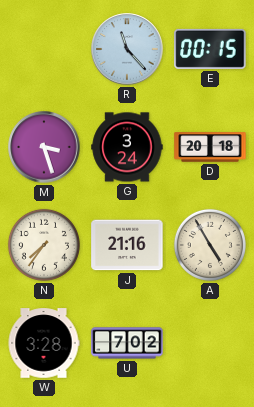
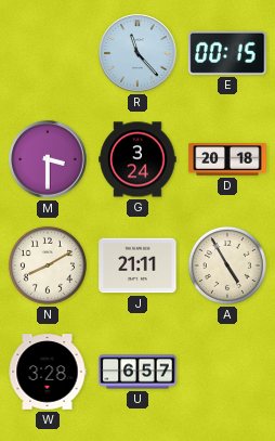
M: 3:27 -> 3:30
N: 7:36 -> 8:10
J: 21:16 -> 21:11
U: 7:02 -> 6:57
